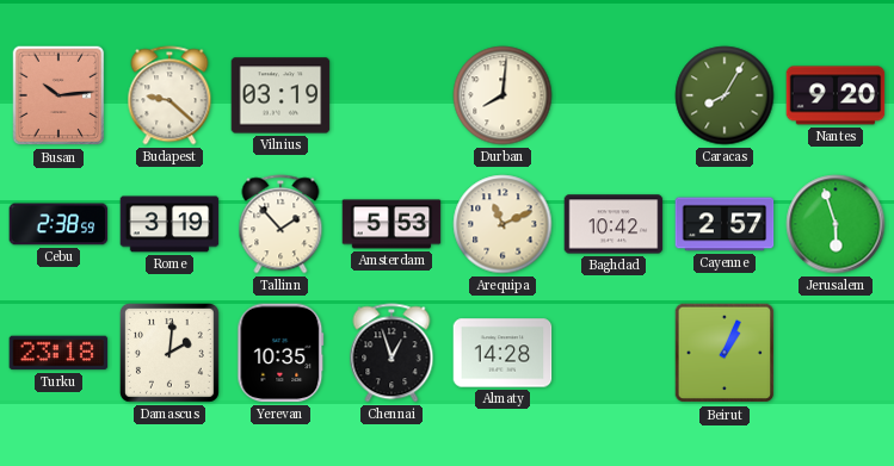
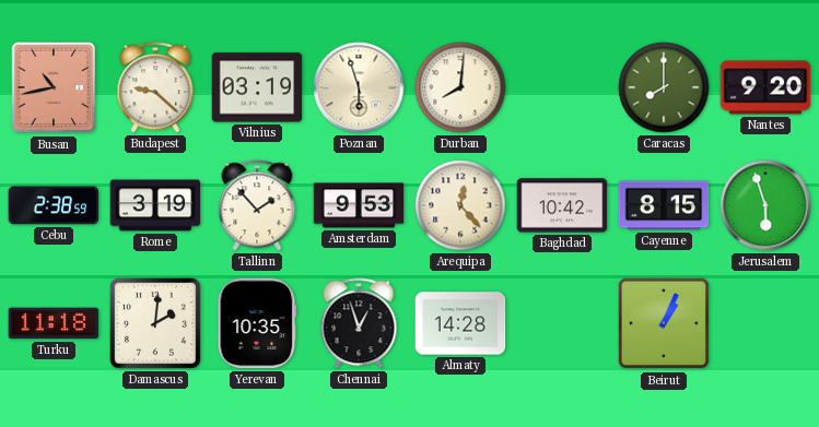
Busan: 10:14 -> 10:43
Poznan: none -> 5:57
Caracas: 8:05 -> 8:00
Amsterdam: 5:53 -> 9:53
Arequipa: 11:11 -> 12:23
Cayenne: 2:57 -> 8:15
Turku: 23:18 -> 11:18
